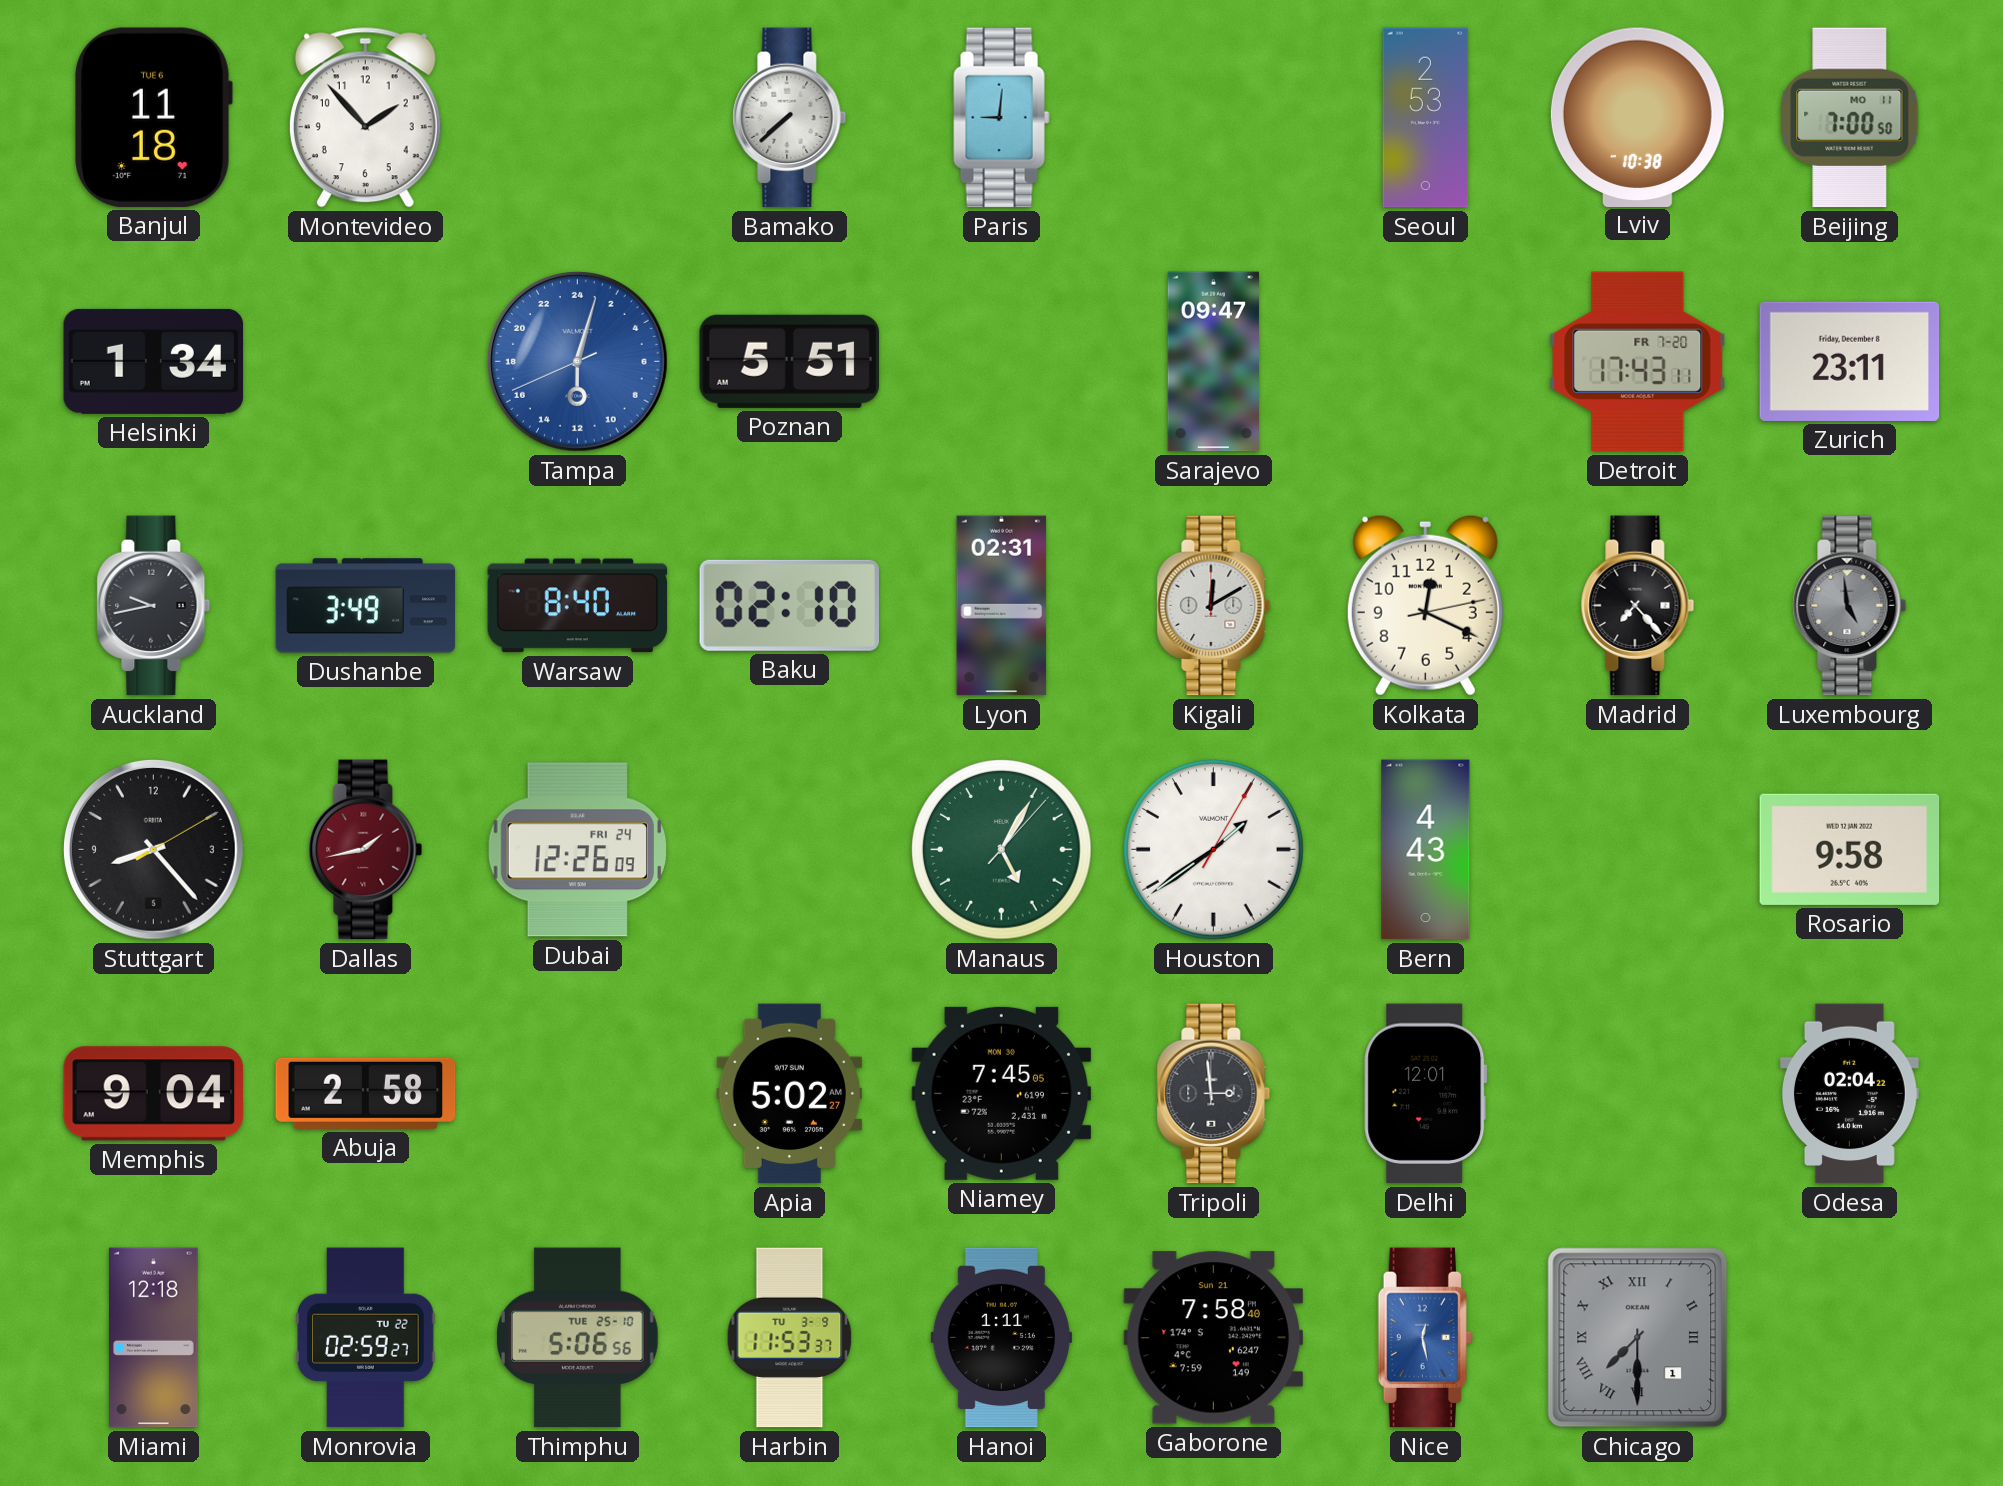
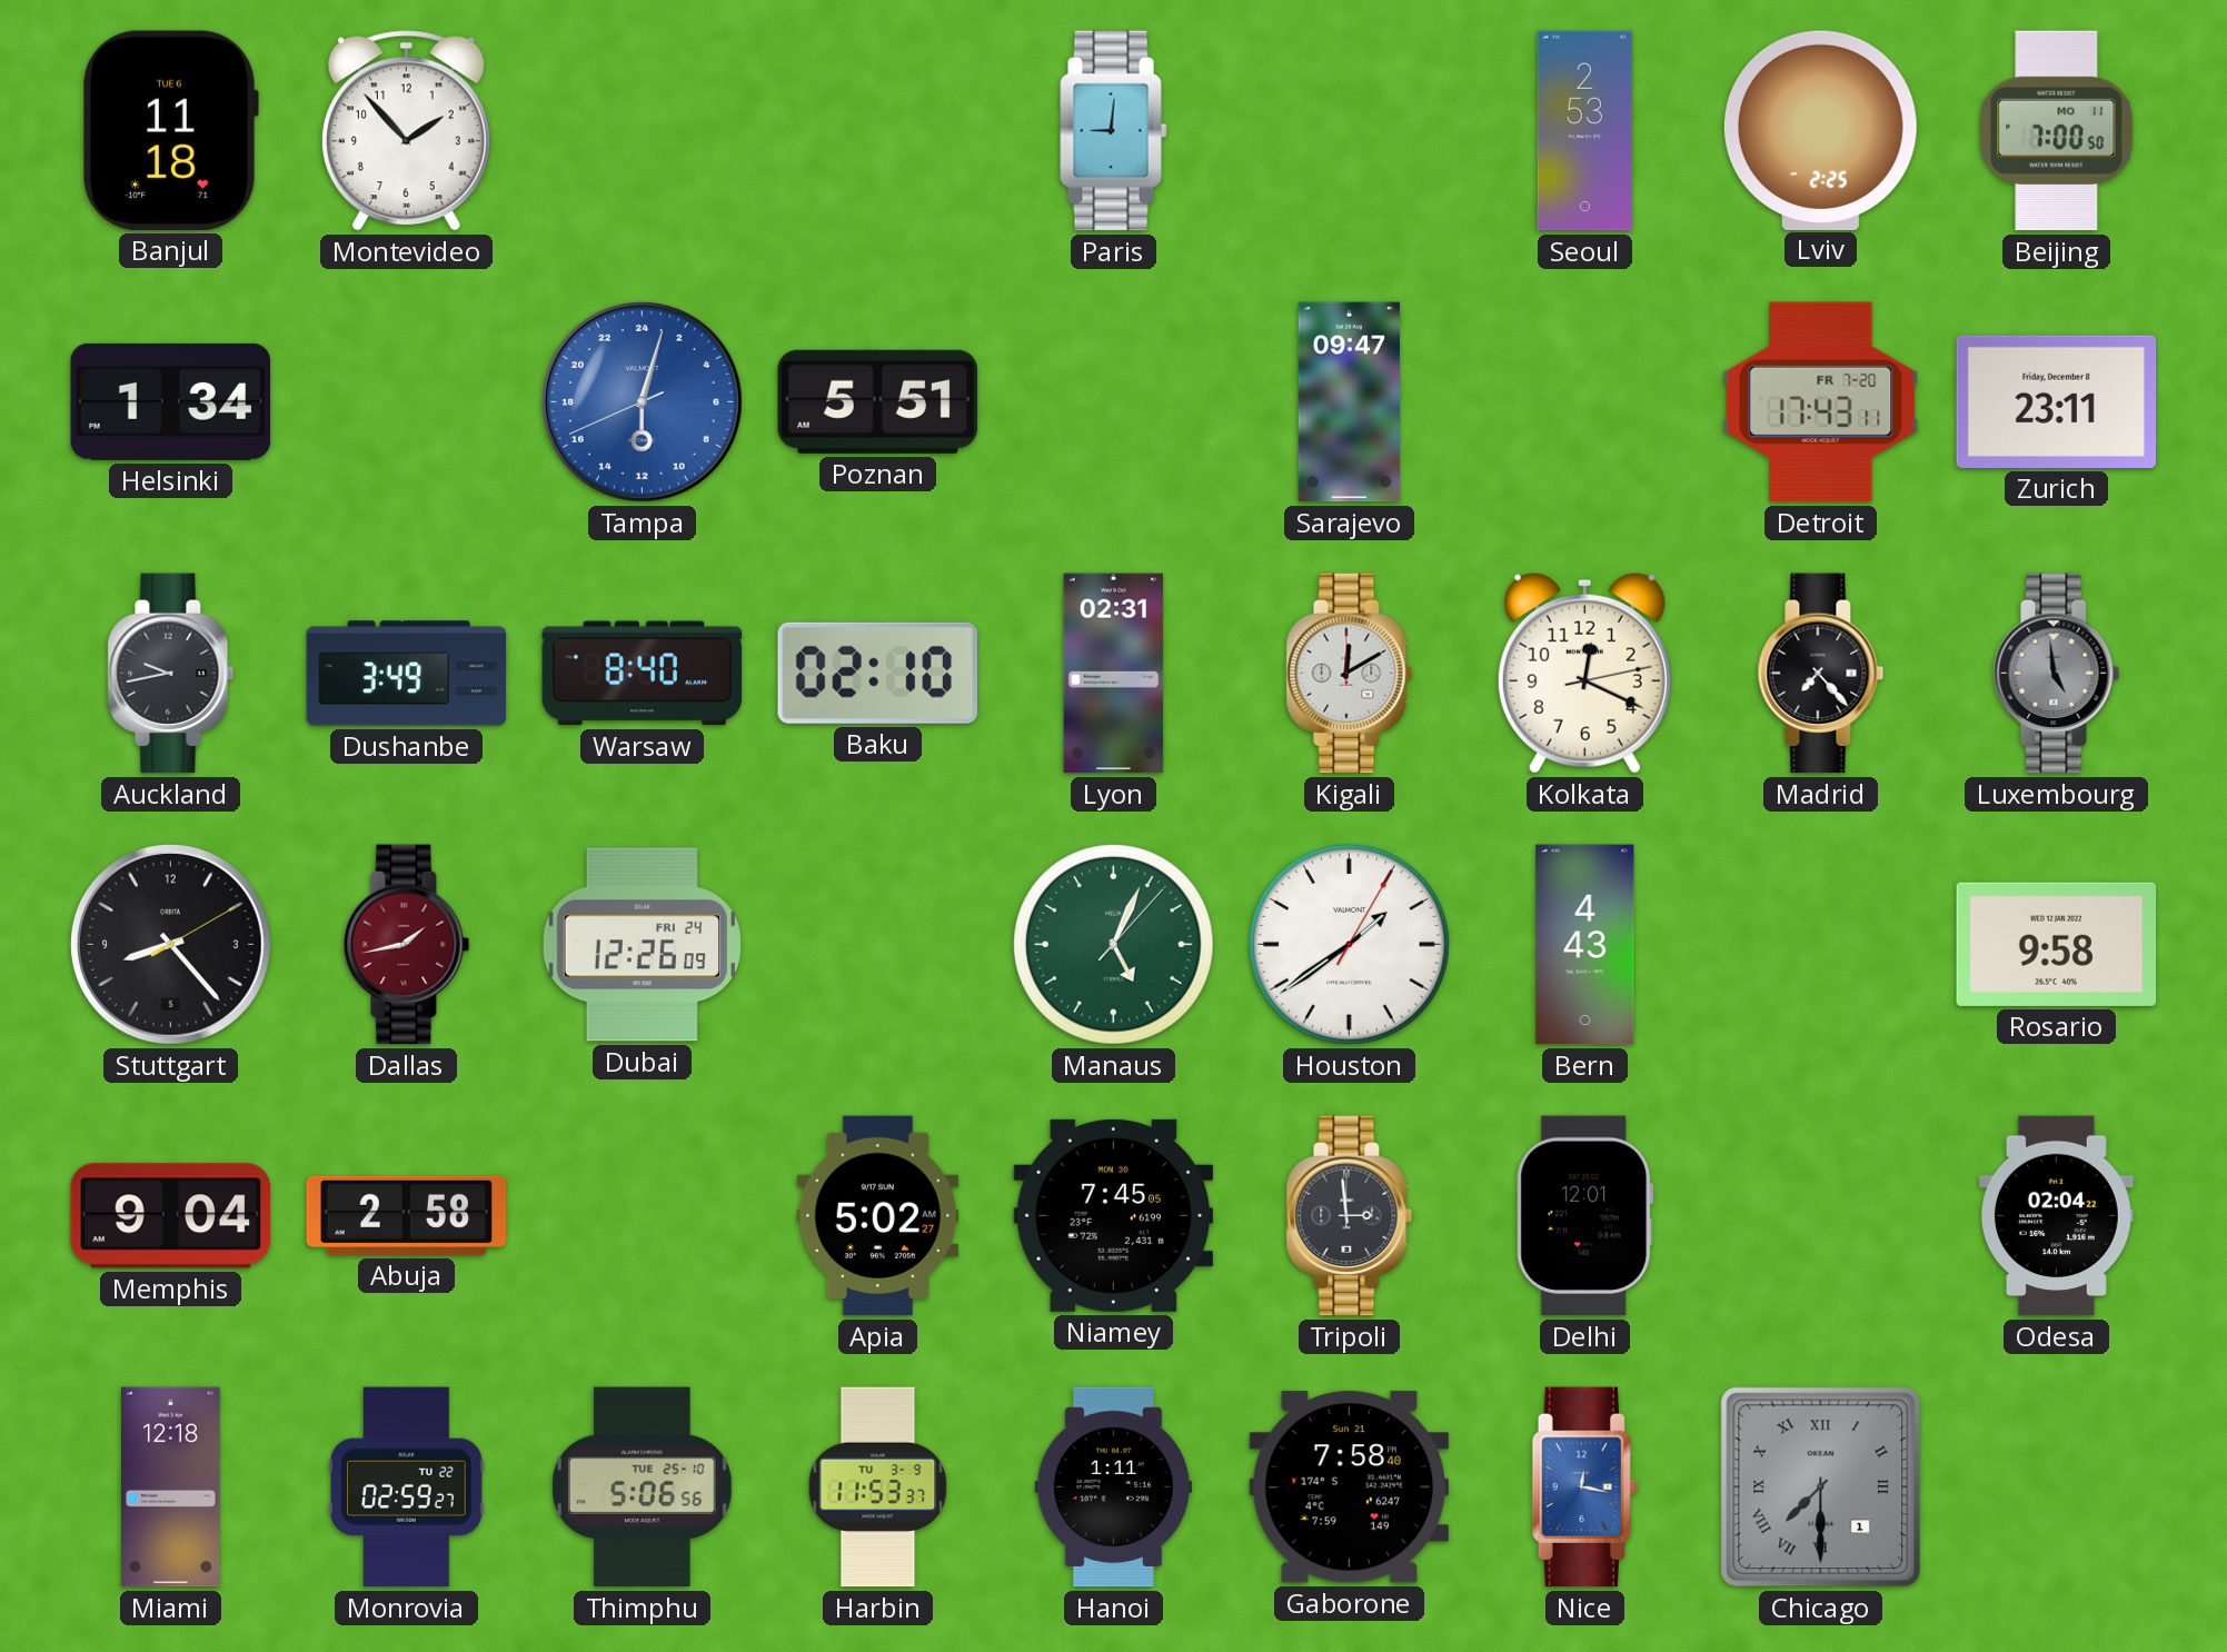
Bamako: 7:38 -> none
Lviv: 10:38 -> 2:25
Manaus: 5:05 -> 5:04
Nice: 12:28 -> 12:17
